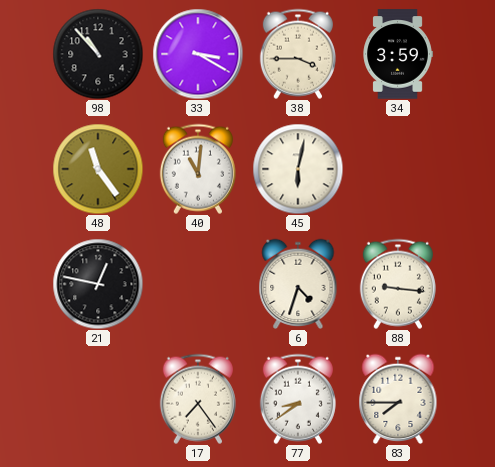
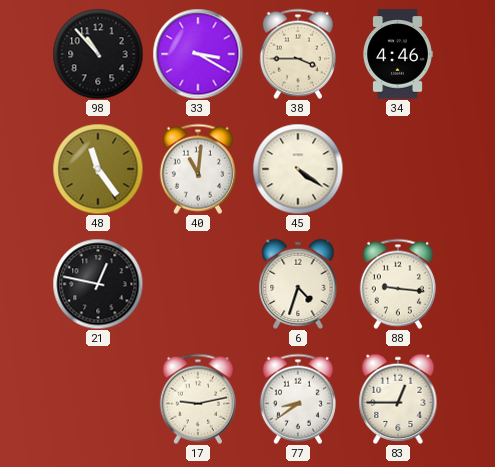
34: 3:59 -> 4:46
45: 6:02 -> 4:21
17: 7:24 -> 9:13
83: 7:45 -> 12:45
